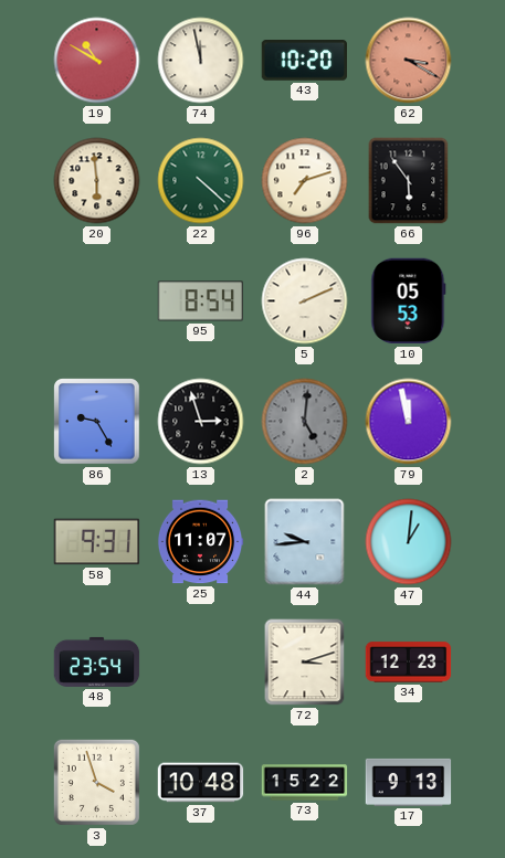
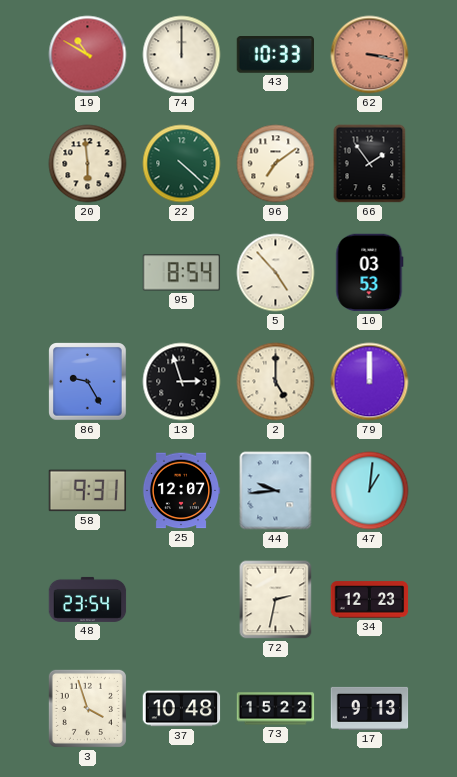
74: 11:58 -> 12:00
43: 10:20 -> 10:33
62: 3:20 -> 3:17
96: 7:12 -> 7:09
66: 5:54 -> 1:54
5: 2:11 -> 4:53
10: 05:53 -> 03:53
2: 5:01 -> 5:00
2 dial: grey -> cream
79: 11:58 -> 12:00
25: 11:07 -> 12:07
72: 3:12 -> 2:32
